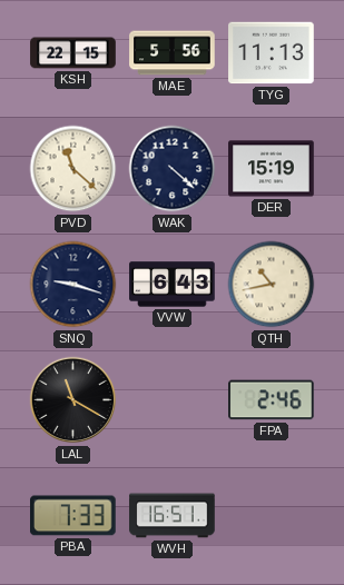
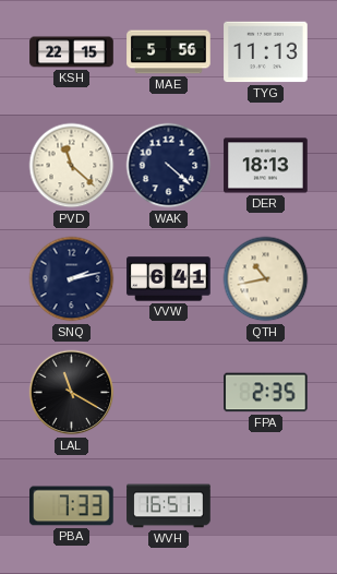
DER: 15:19 -> 18:13
SNQ: 9:18 -> 2:13
VVW: 6:43 -> 6:41
FPA: 2:46 -> 2:35
